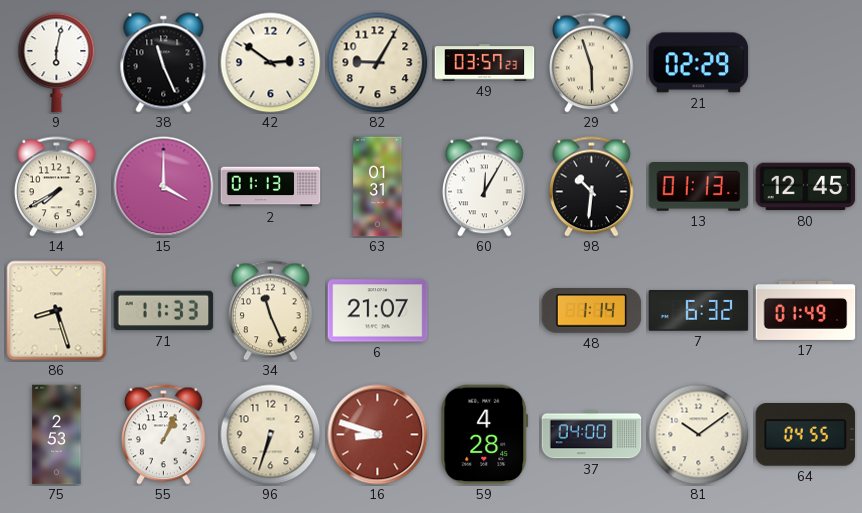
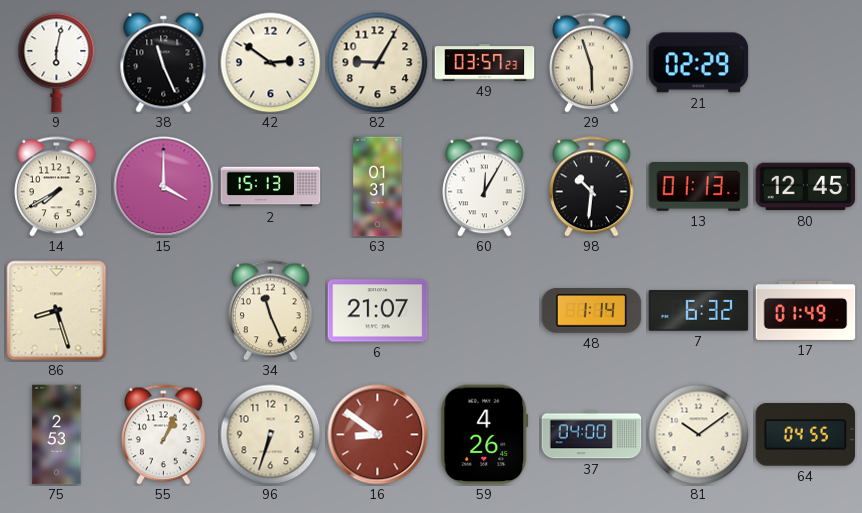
2: 01:13 -> 15:13
71: 11:33 -> none
16: 8:48 -> 8:51
59: 4:28 -> 4:26
